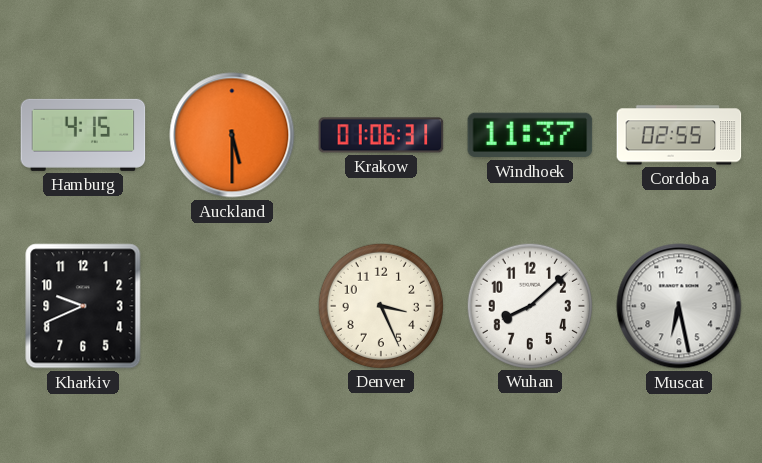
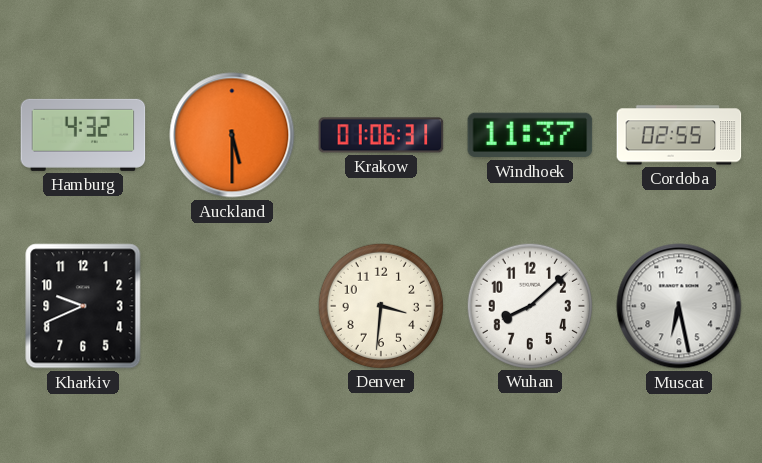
Hamburg: 4:15 -> 4:32
Denver: 3:26 -> 3:31
